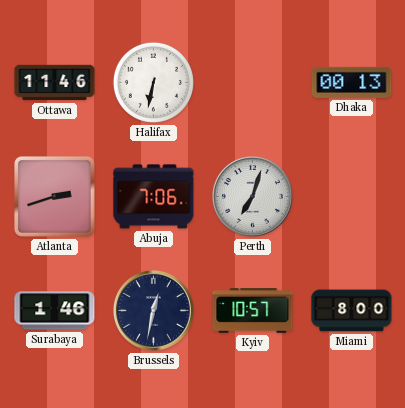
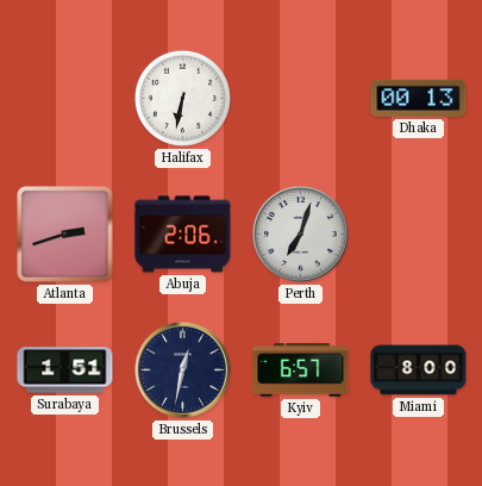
Ottawa: 11:46 -> none
Abuja: 7:06 -> 2:06
Surabaya: 1:46 -> 1:51
Kyiv: 10:57 -> 6:57
